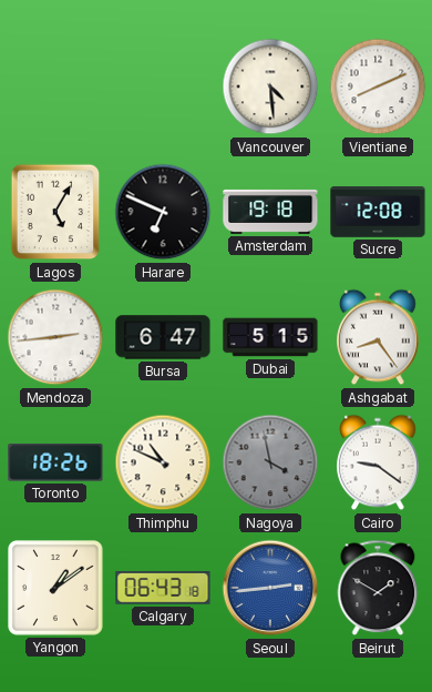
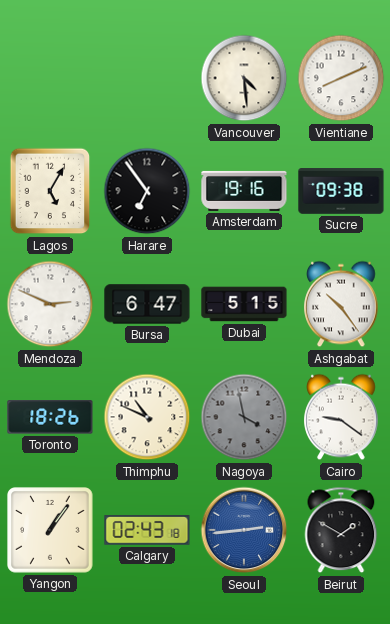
Harare: 6:49 -> 6:54
Amsterdam: 19:18 -> 19:16
Sucre: 12:08 -> 09:38
Mendoza: 2:44 -> 2:49
Ashgabat: 8:24 -> 10:24
Yangon: 1:09 -> 1:06
Calgary: 06:43 -> 02:43
